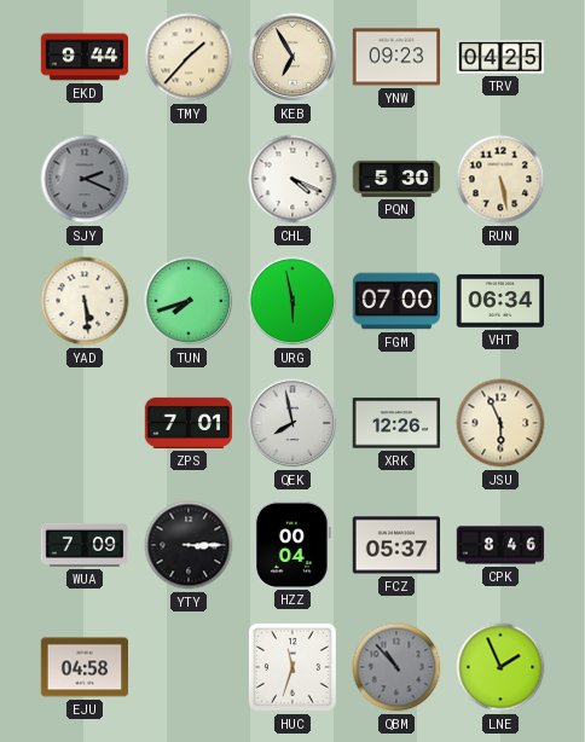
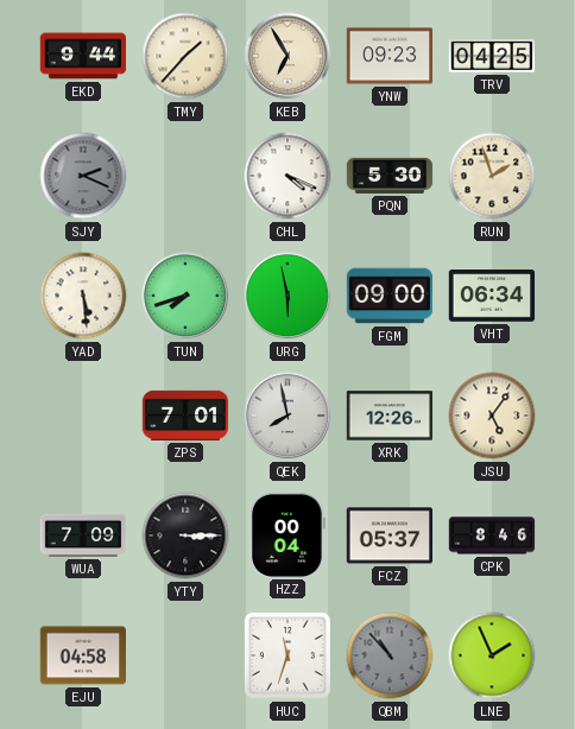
RUN: 5:28 -> 1:57
FGM: 07:00 -> 09:00
JSU: 5:56 -> 5:06
